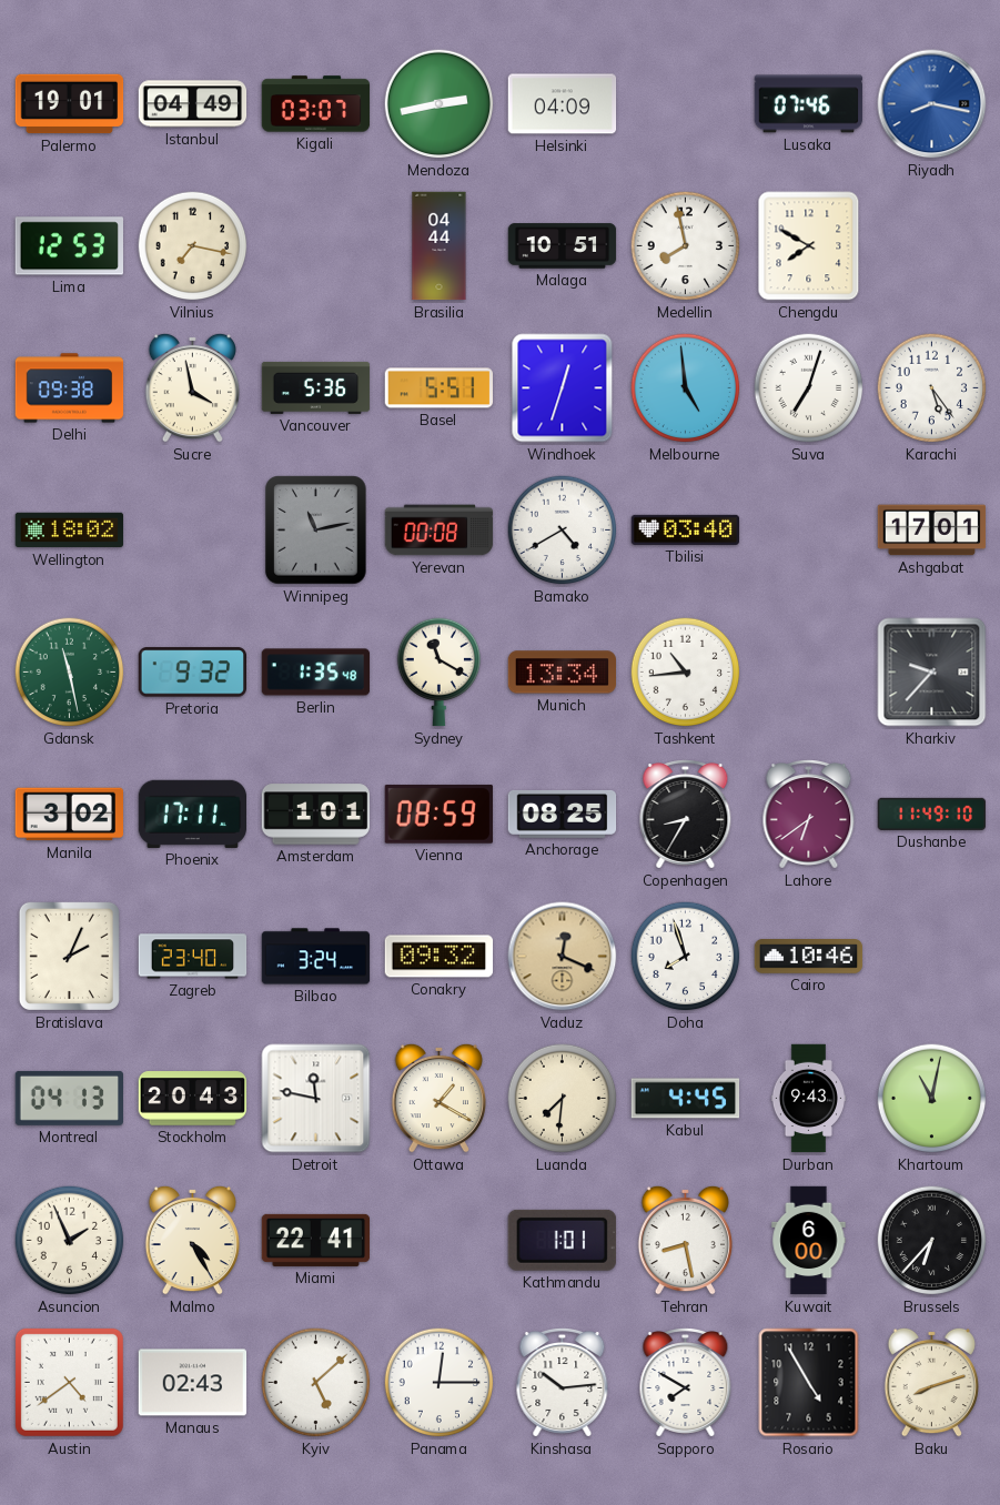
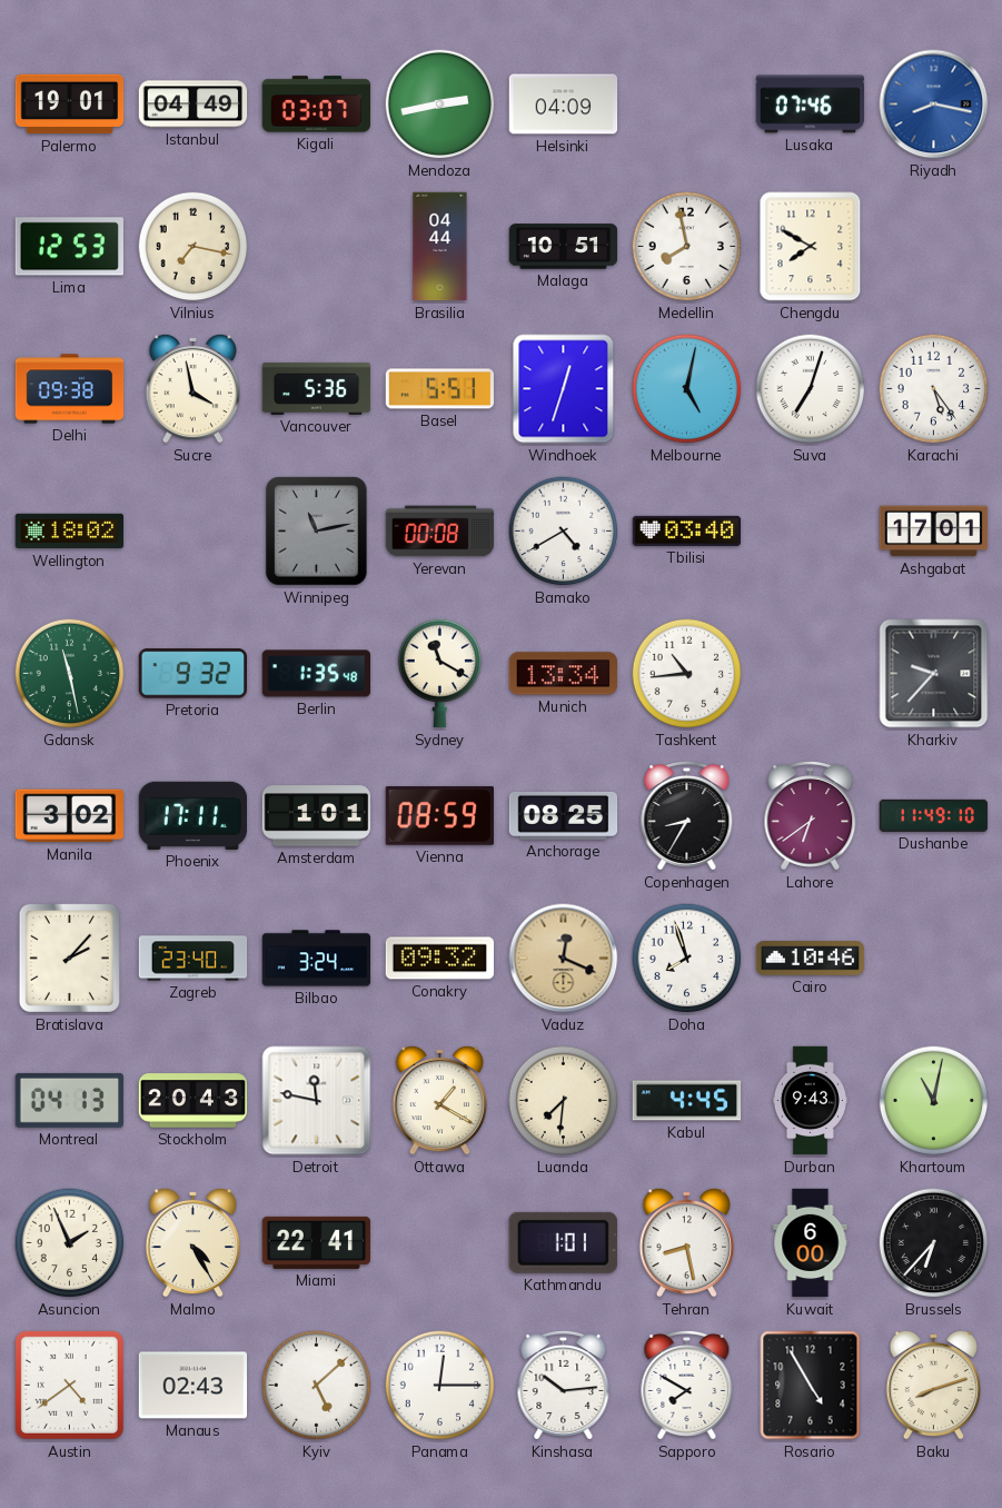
Melbourne: 4:59 -> 5:02
Bratislava: 2:04 -> 2:07
